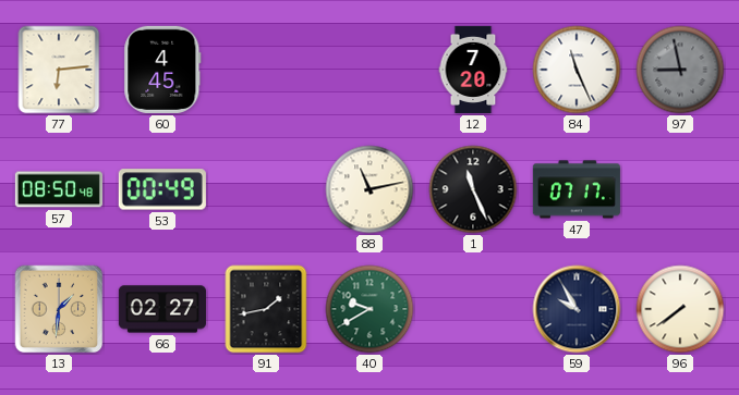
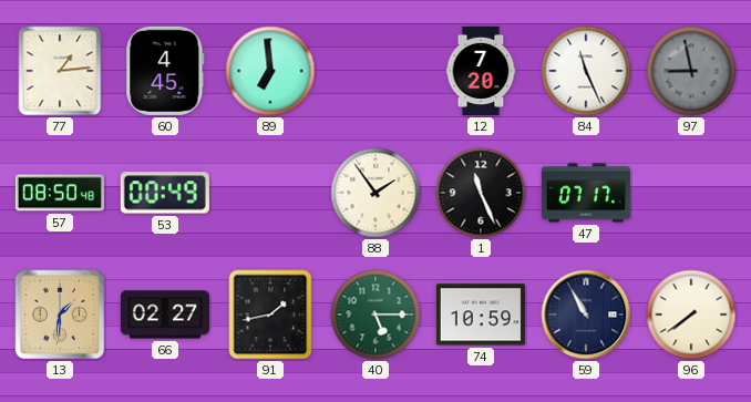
77: 6:14 -> 1:14
89: none -> 6:59
88: 11:13 -> 1:54
40: 9:40 -> 5:15
74: none -> 10:59
59: 9:55 -> 10:55
